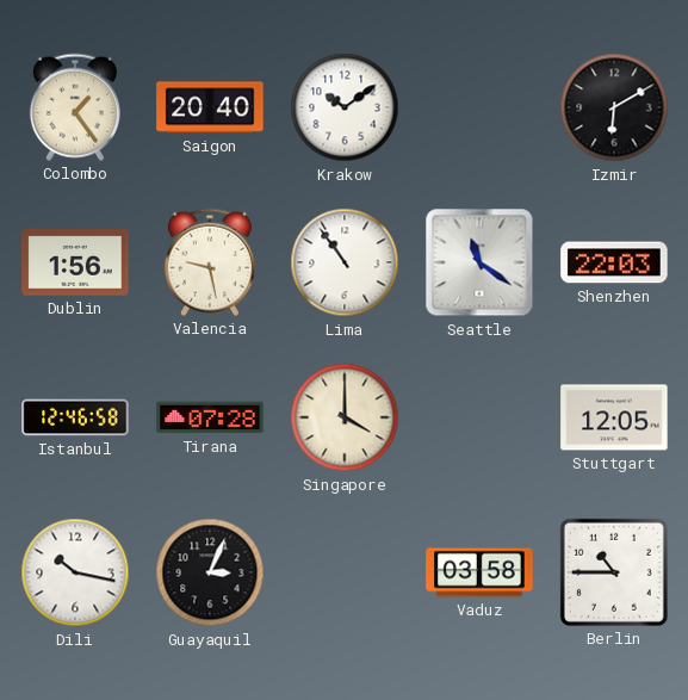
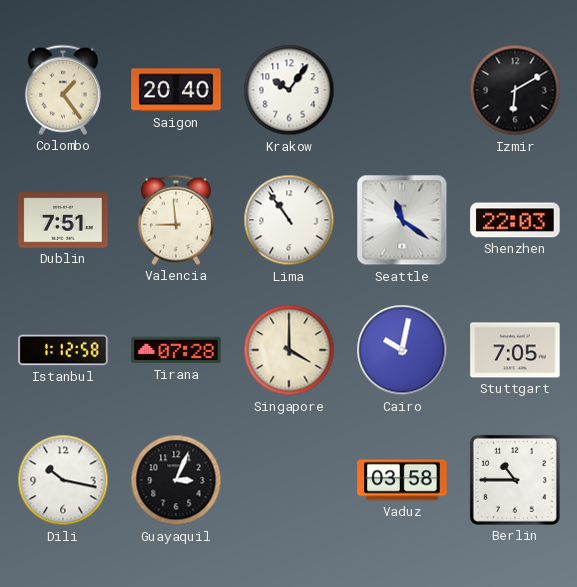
Krakow: 10:09 -> 10:06
Dublin: 1:56 -> 7:51
Valencia: 9:28 -> 8:59
Istanbul: 12:46 -> 1:12
Cairo: none -> 10:02
Stuttgart: 12:05 -> 7:05
